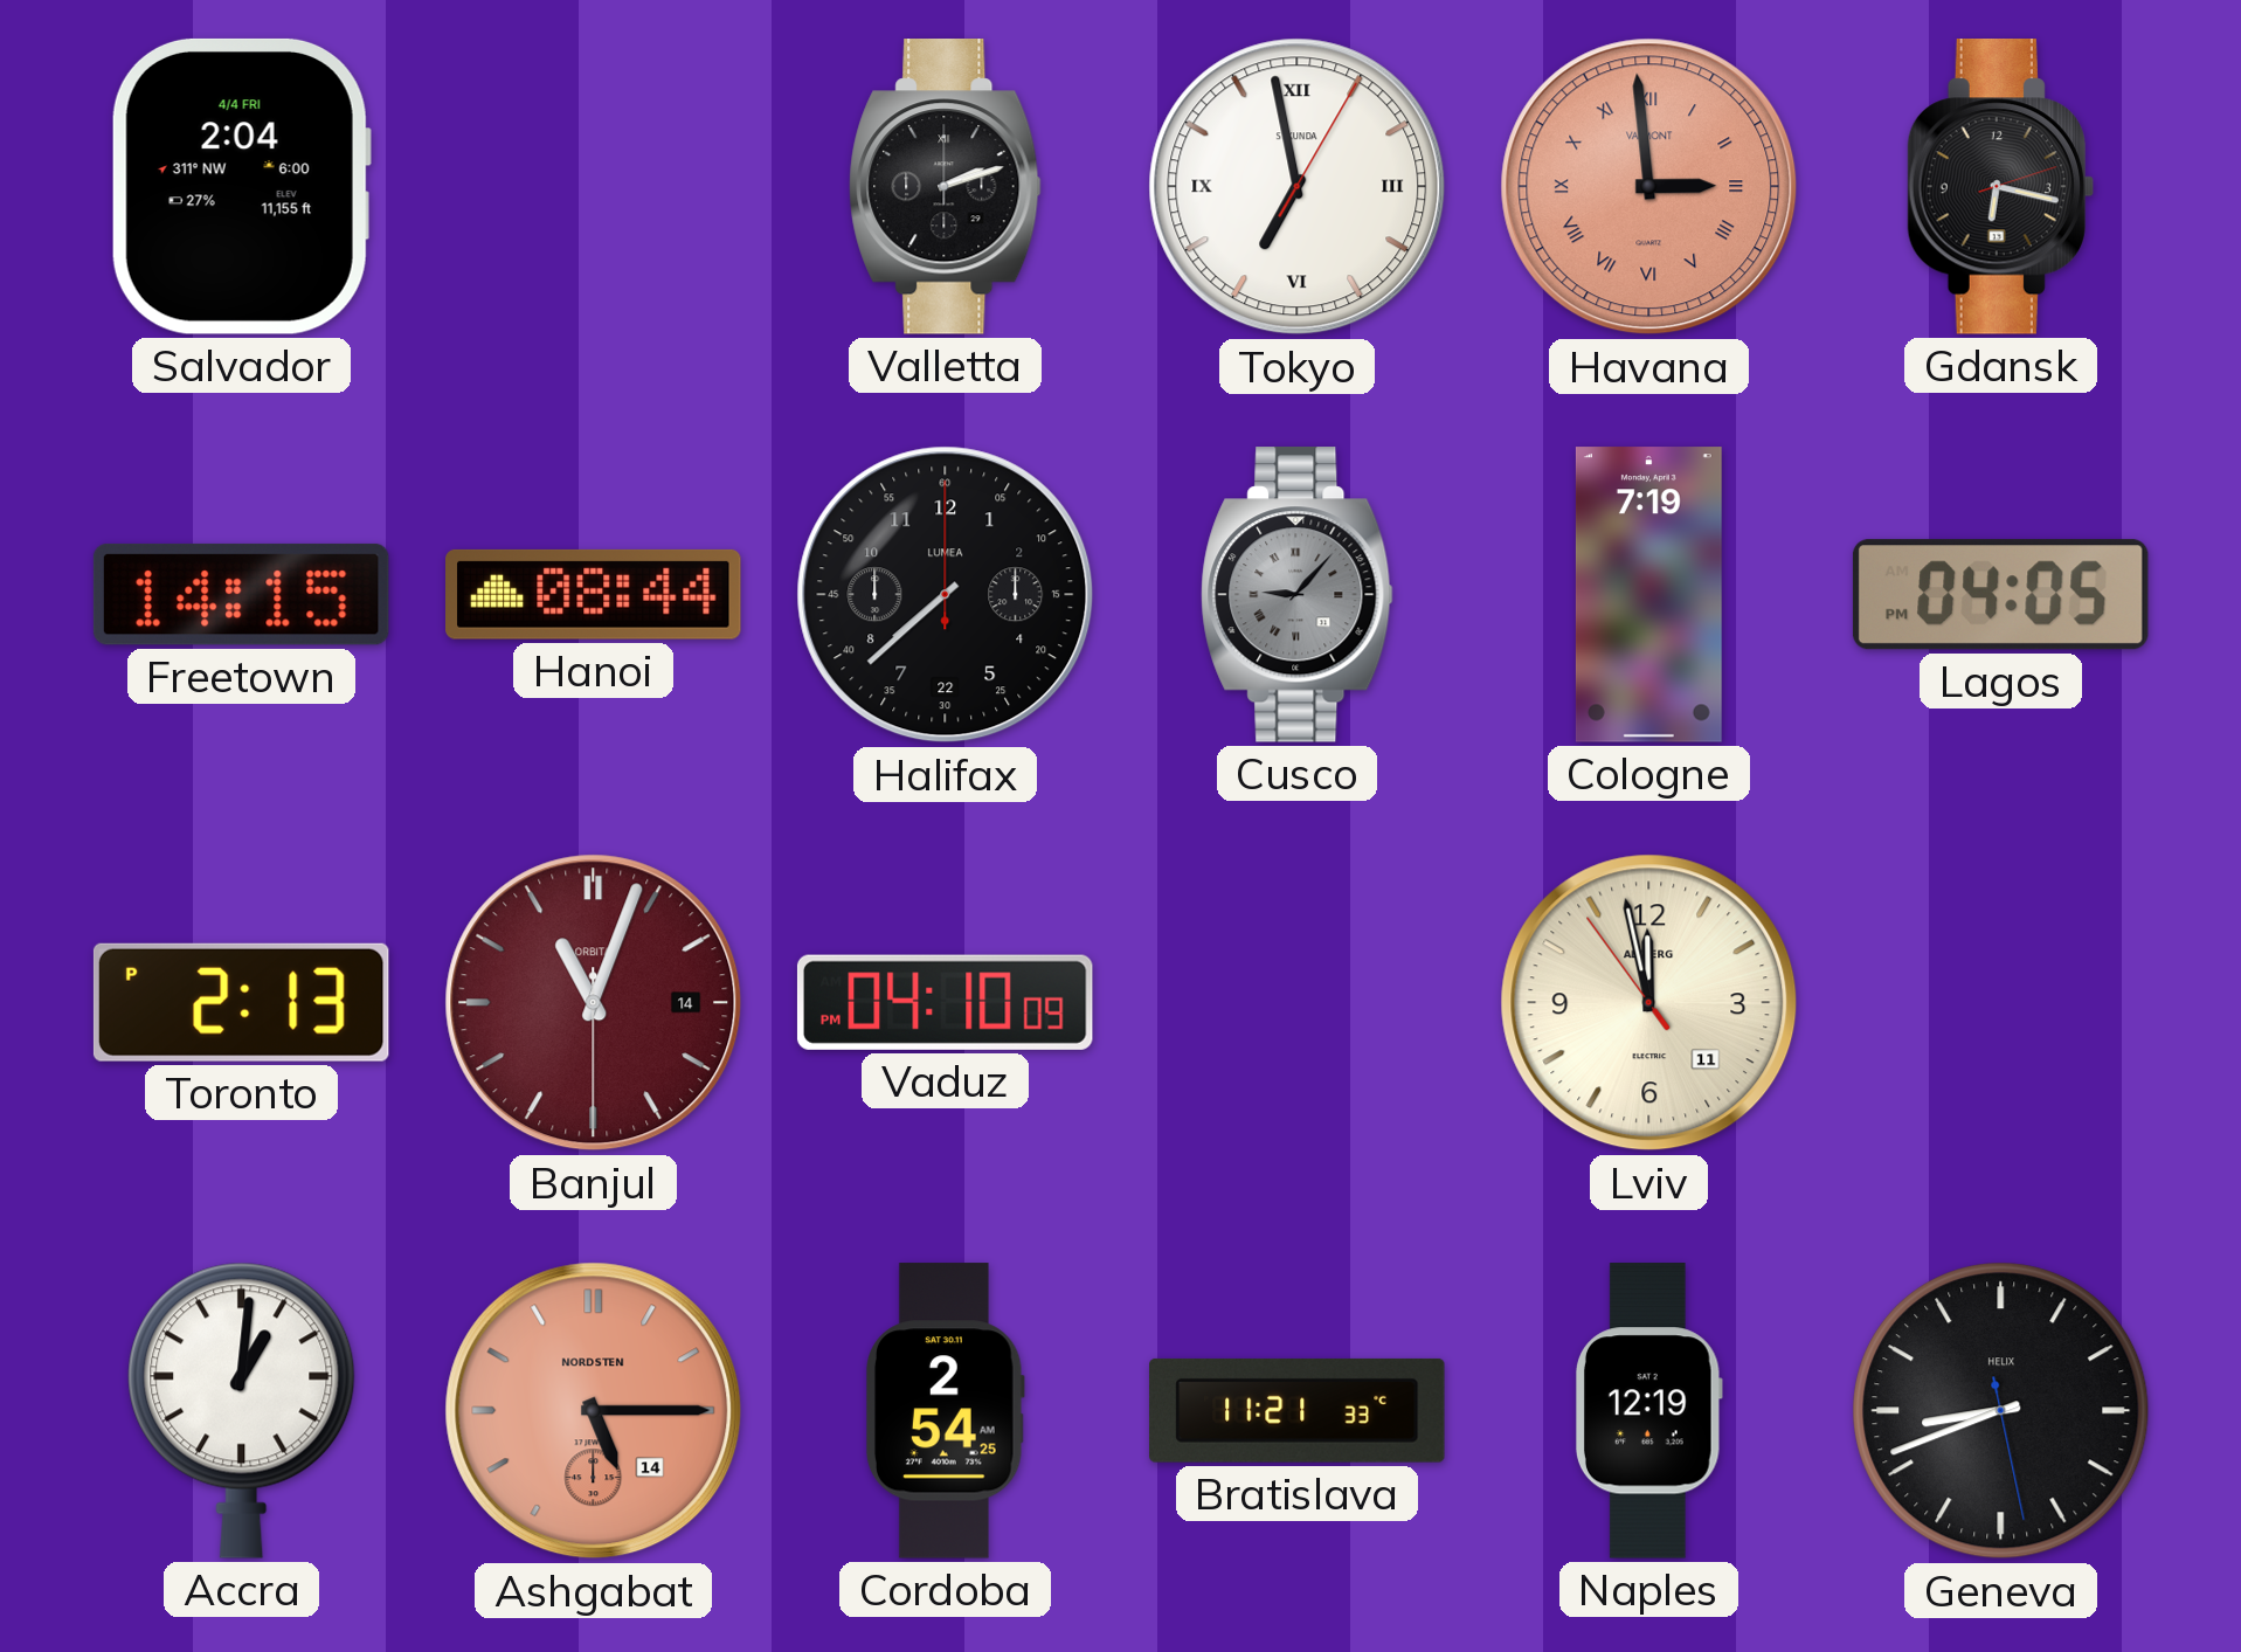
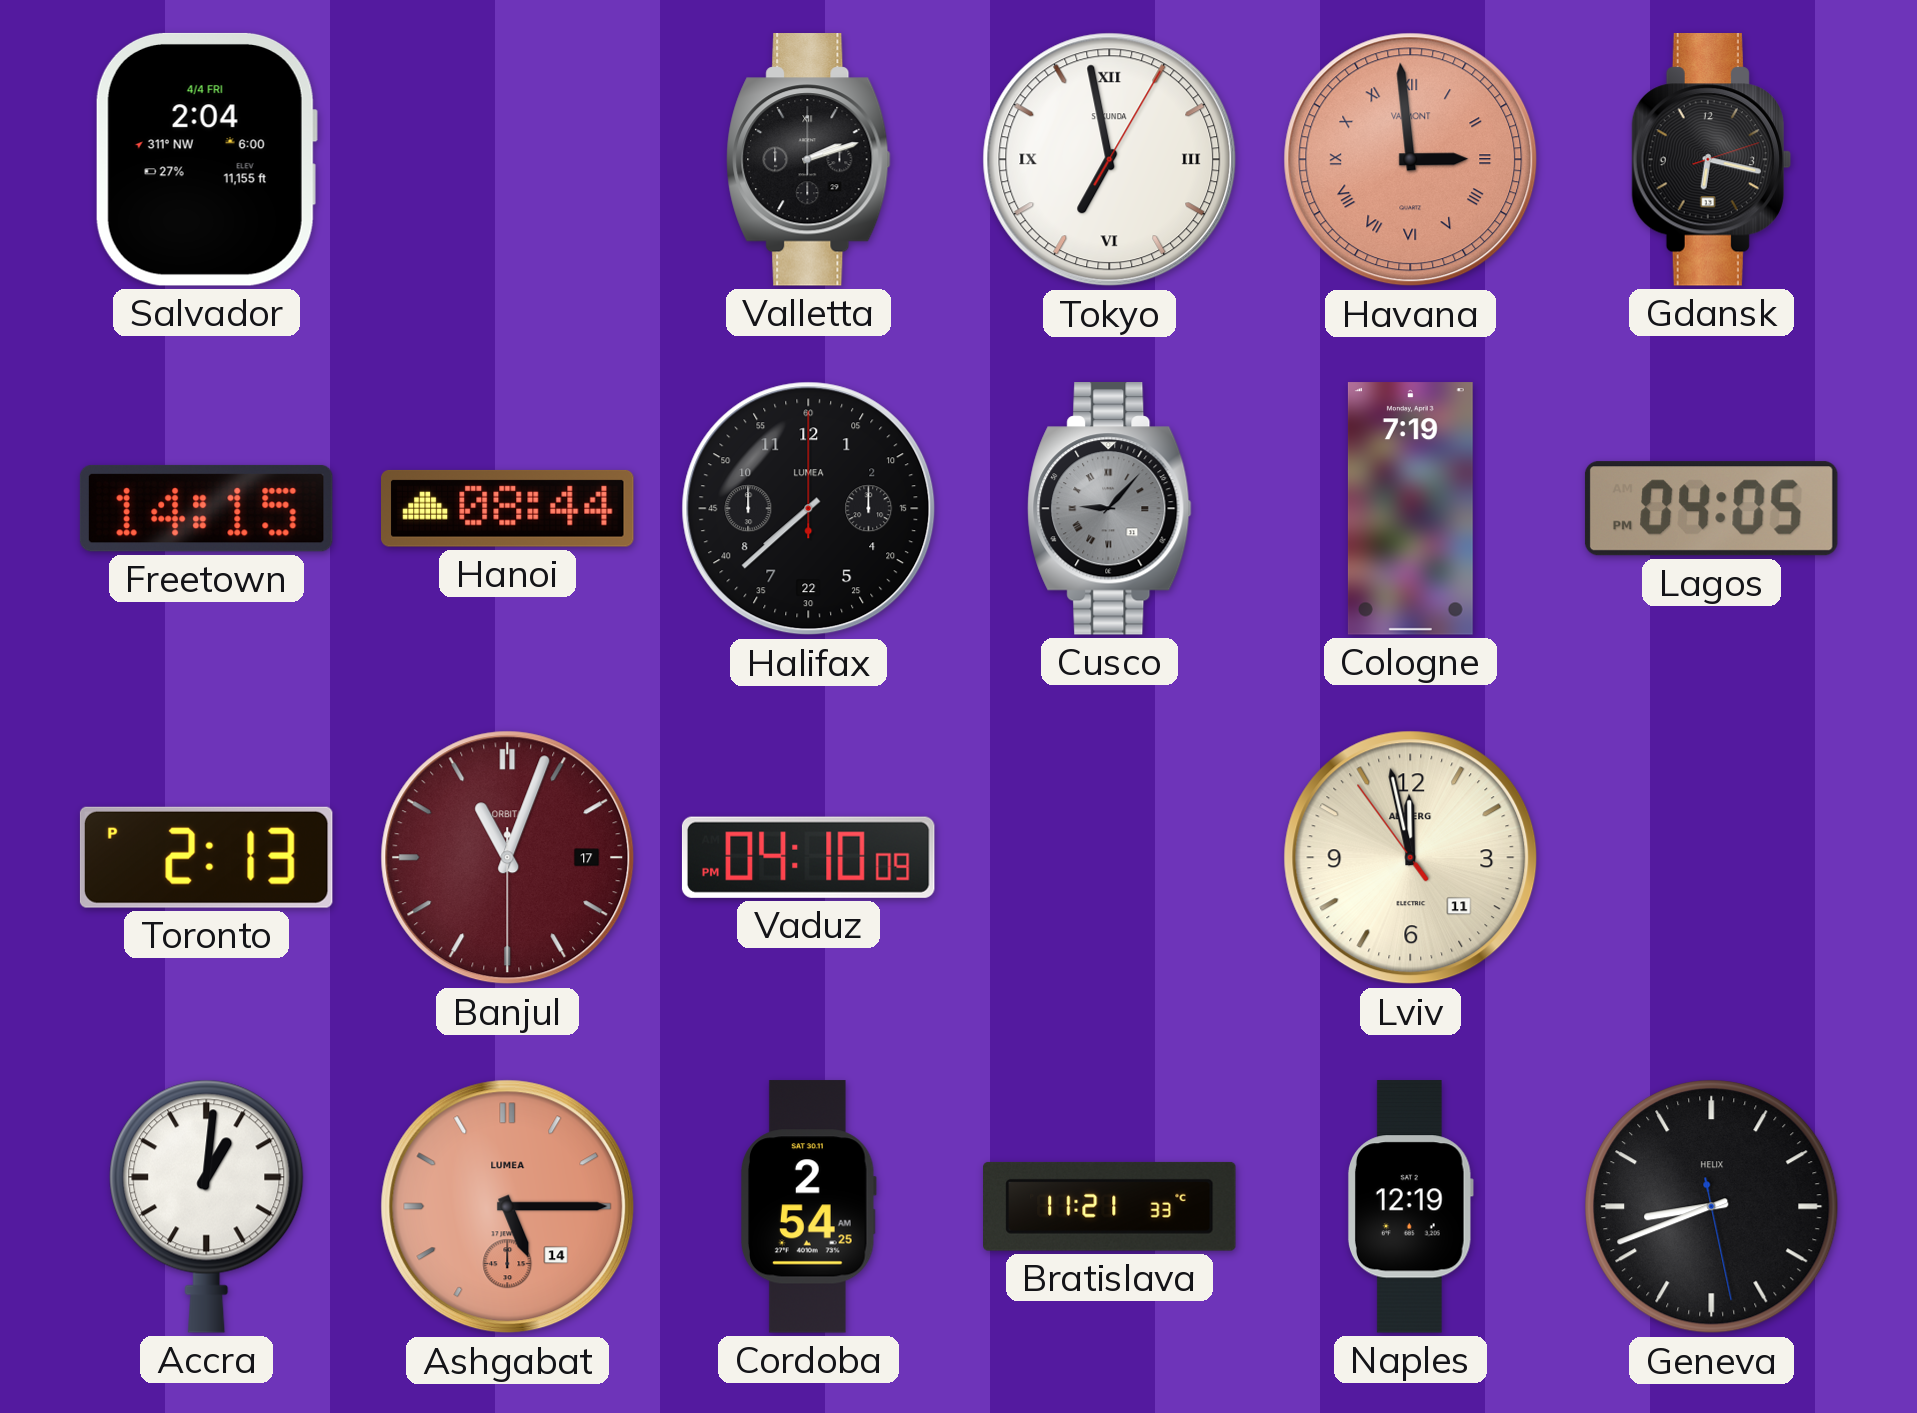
Banjul date: 14 -> 17
Ashgabat brand: NORDSTEN -> LUMEA
